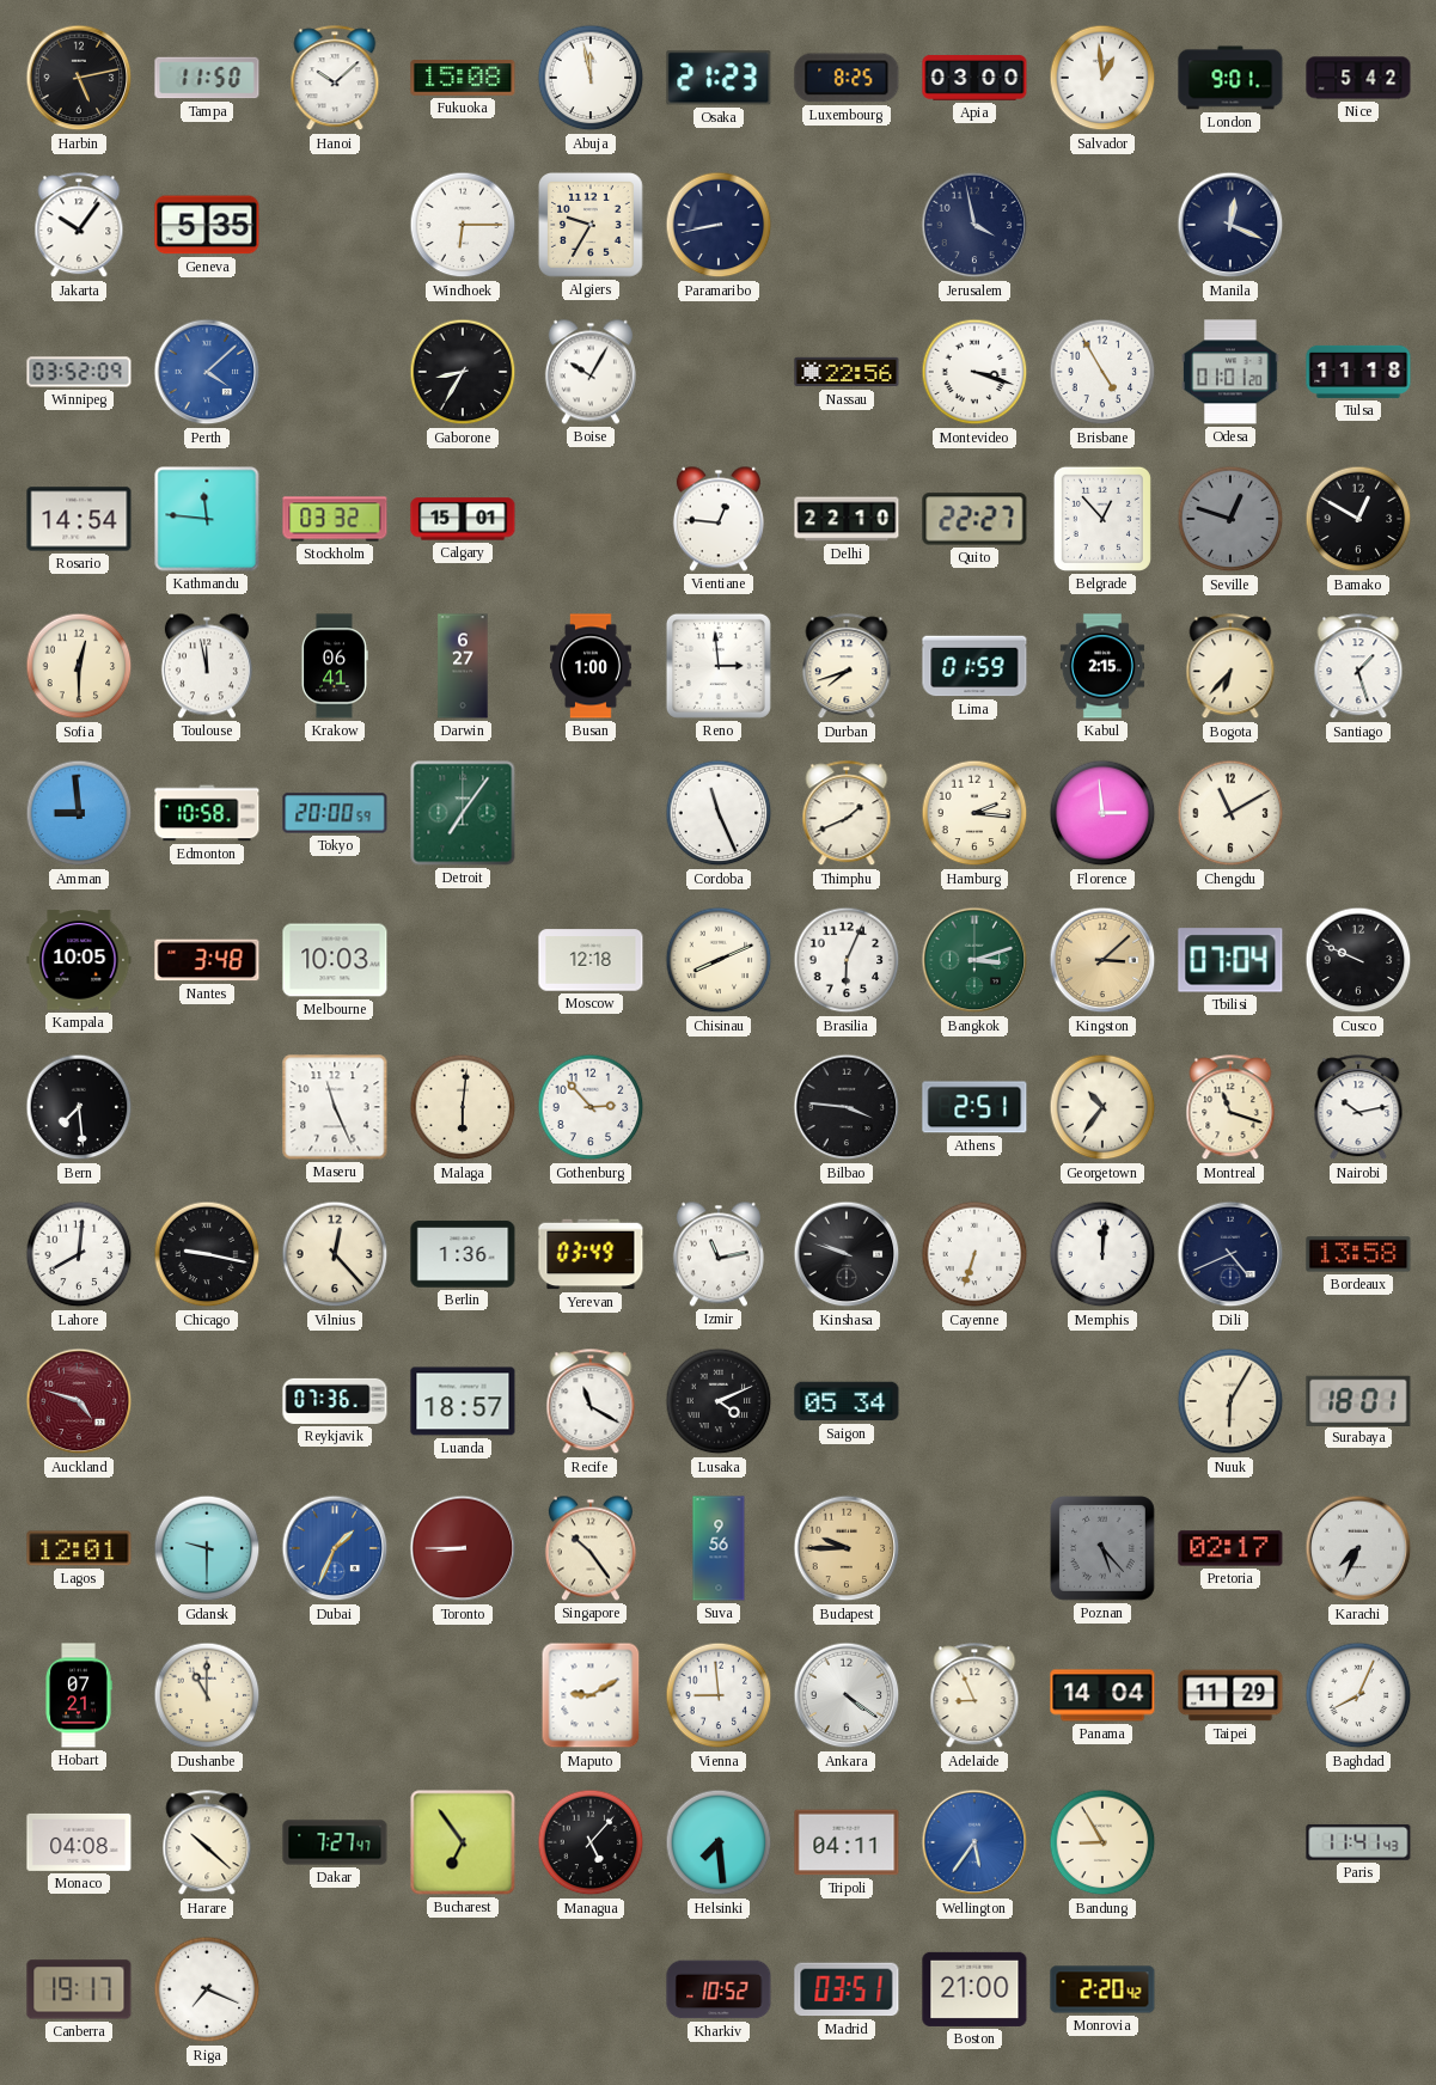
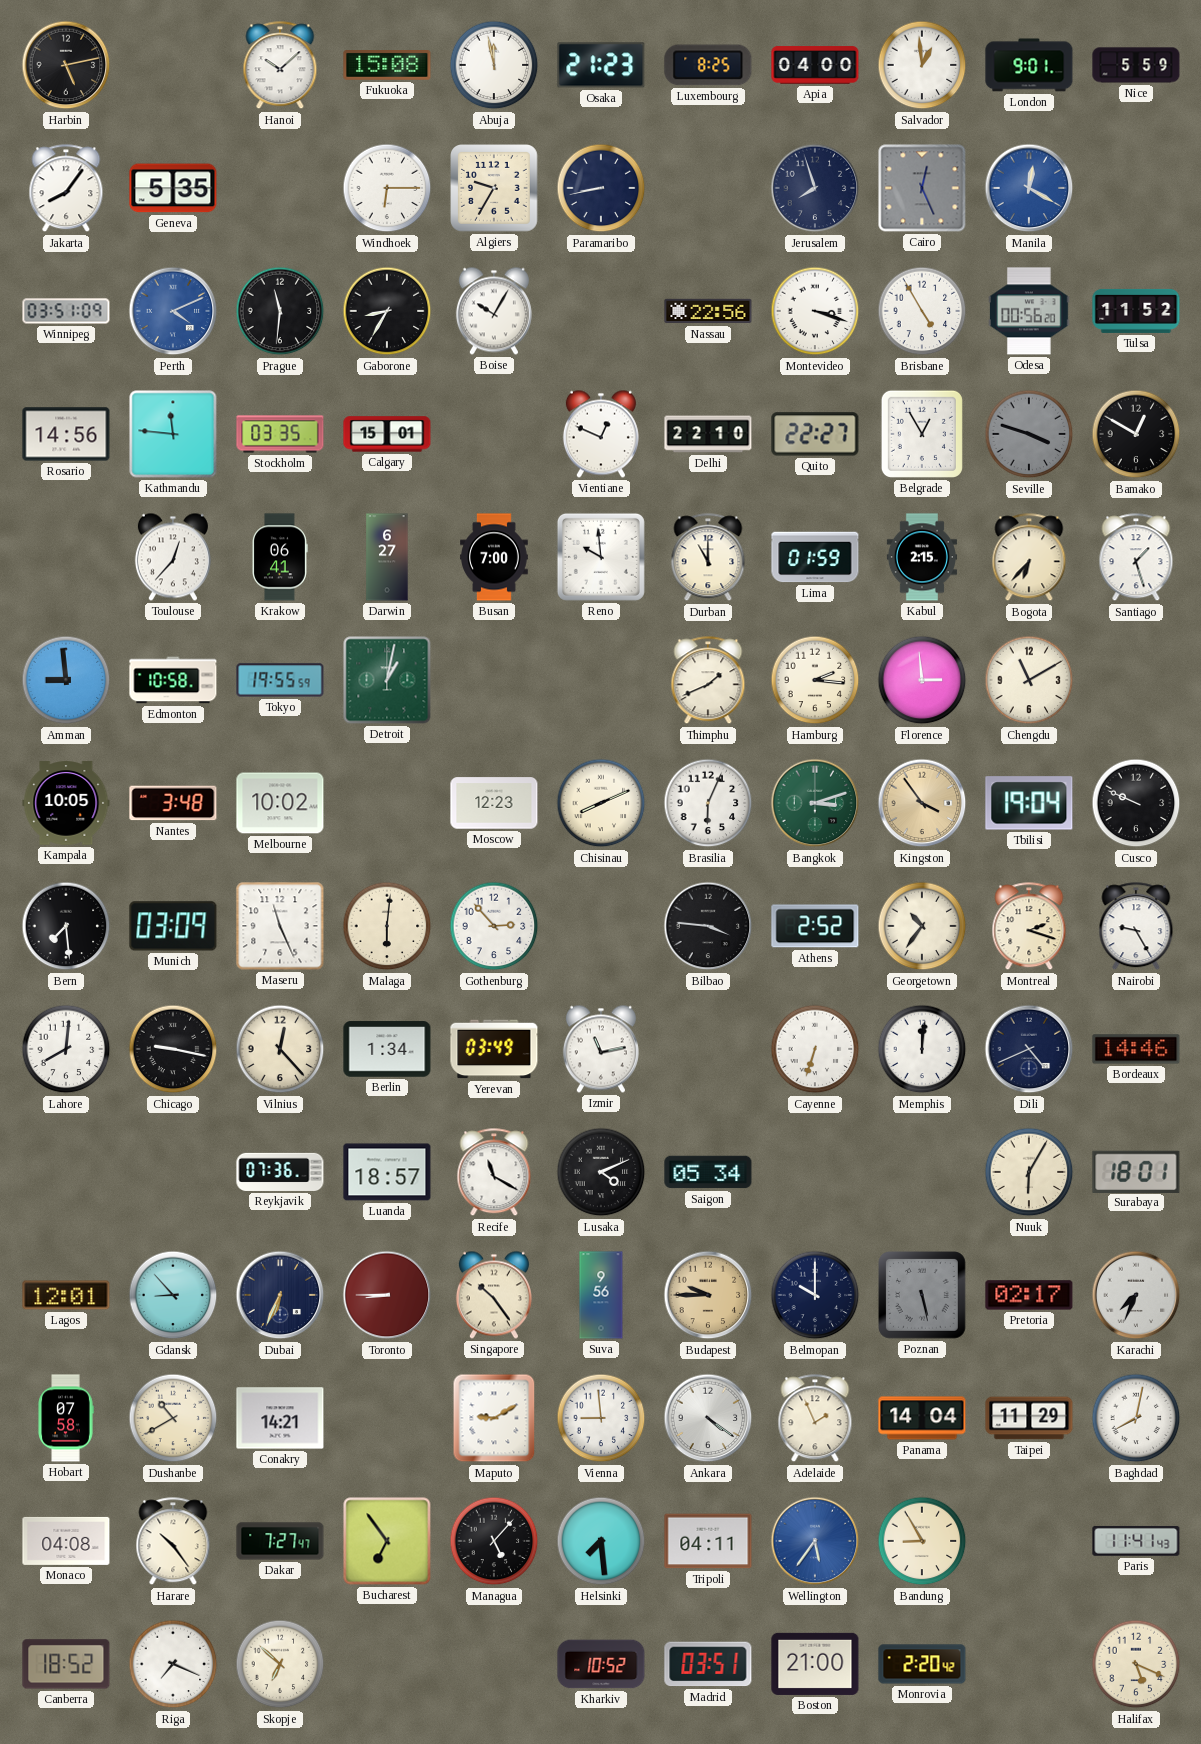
Tampa: 11:50 -> none
Apia: 03:00 -> 04:00
Nice: 5:42 -> 5:59
Jakarta: 10:06 -> 8:06
Jerusalem: 3:58 -> 7:57
Cairo: none -> 12:26
Manila: 12:19 -> 12:20
Manila dial: navy -> blue
Winnipeg: 03:52 -> 03:51
Perth: 4:08 -> 4:11
Prague: none -> 11:31
Odesa: 01:01 -> 00:56
Tulsa: 11:18 -> 11:52
Rosario: 14:54 -> 14:56
Stockholm: 03:32 -> 03:35
Vientiane: 12:46 -> 12:49
Belgrade: 12:53 -> 12:55
Seville: 12:48 -> 3:48
Sofia: 12:30 -> none
Toulouse: 11:58 -> 12:37
Busan: 1:00 -> 7:00
Reno: 2:59 -> 9:59
Durban: 7:42 -> 11:00
Tokyo: 20:00 -> 19:55
Detroit: 7:06 -> 1:02
Cordoba: 11:26 -> none
Melbourne: 10:03 -> 10:02
Moscow: 12:18 -> 12:23
Kingston: 3:08 -> 3:54
Tbilisi: 07:04 -> 19:04
Munich: none -> 03:09
Athens: 2:51 -> 2:52
Montreal: 11:18 -> 2:18
Nairobi: 10:13 -> 9:25
Berlin: 1:36 -> 1:34
Kinshasa: 9:48 -> none
Bordeaux: 13:58 -> 14:46
Auckland: 4:48 -> none
Gdansk: 9:30 -> 8:53
Dubai: 1:34 -> 6:34
Dubai dial: blue -> navy
Belmopan: none -> 10:00
Poznan: 5:23 -> 5:28
Hobart: 07:21 -> 07:58
Dushanbe: 11:00 -> 10:40
Conakry: none -> 14:21
Adelaide: 8:56 -> 1:56
Baghdad: 8:04 -> 8:02
Harare: 10:22 -> 10:24
Canberra: 19:17 -> 18:52
Skopje: none -> 6:52
Halifax: none -> 5:19
